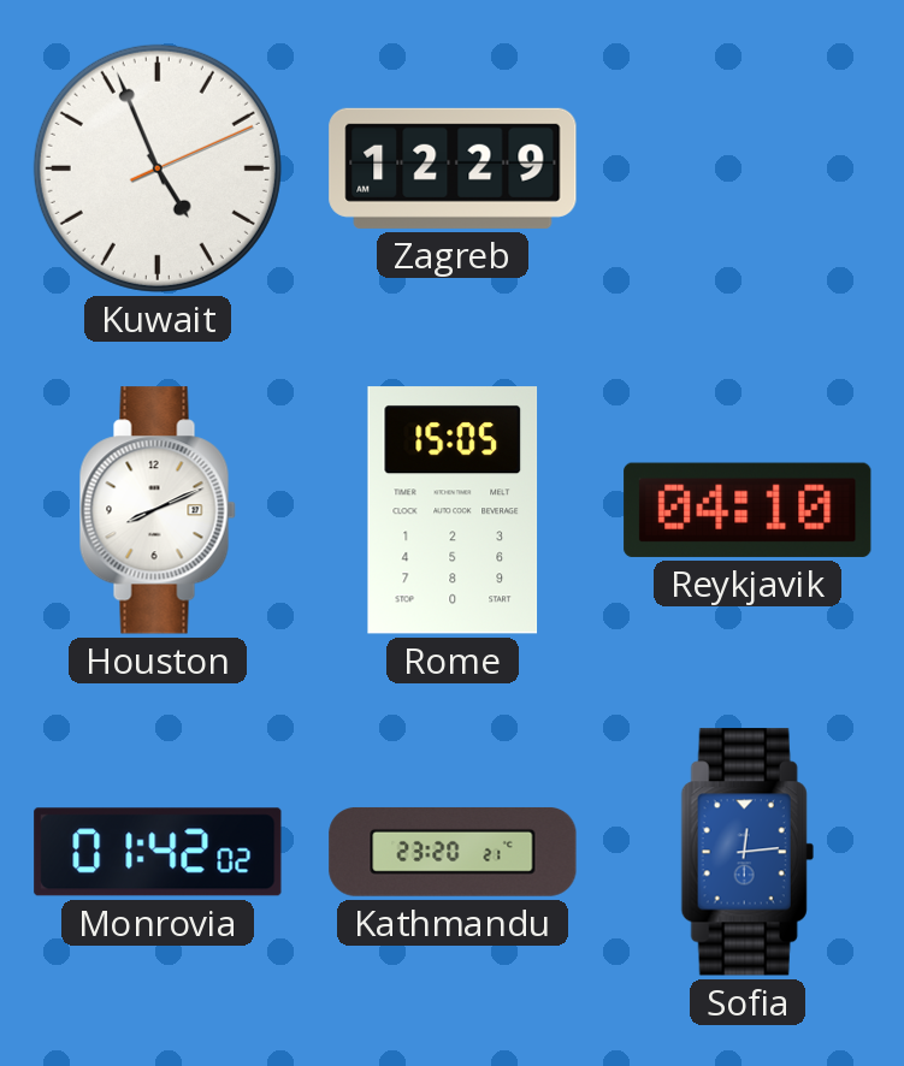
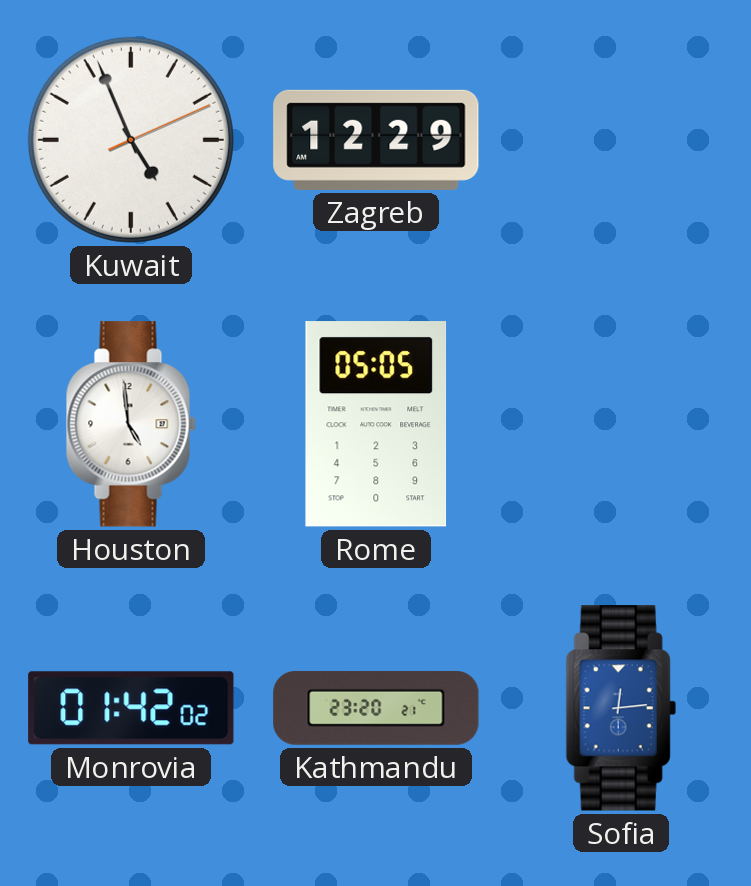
Houston: 8:11 -> 4:59
Rome: 15:05 -> 05:05
Reykjavik: 04:10 -> none
